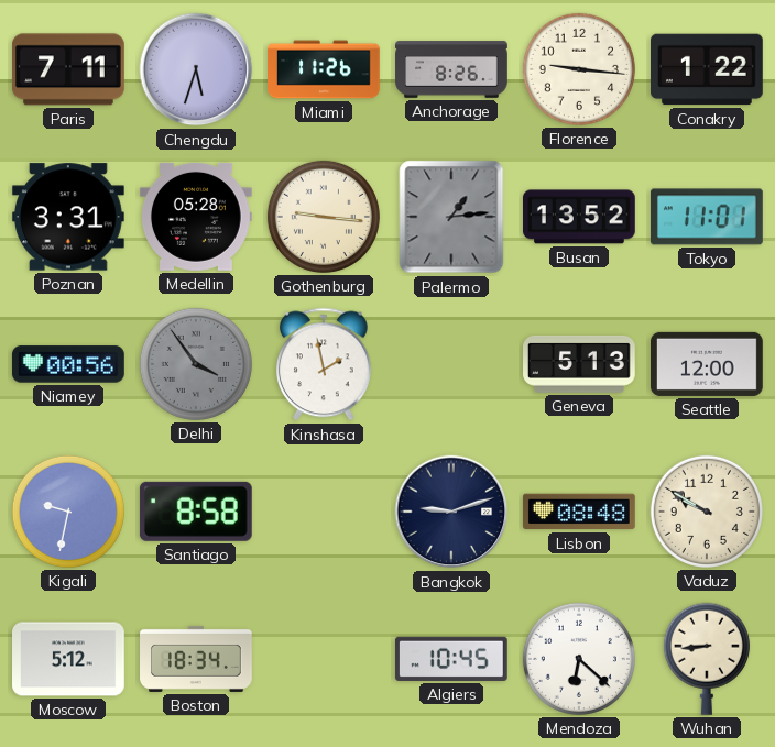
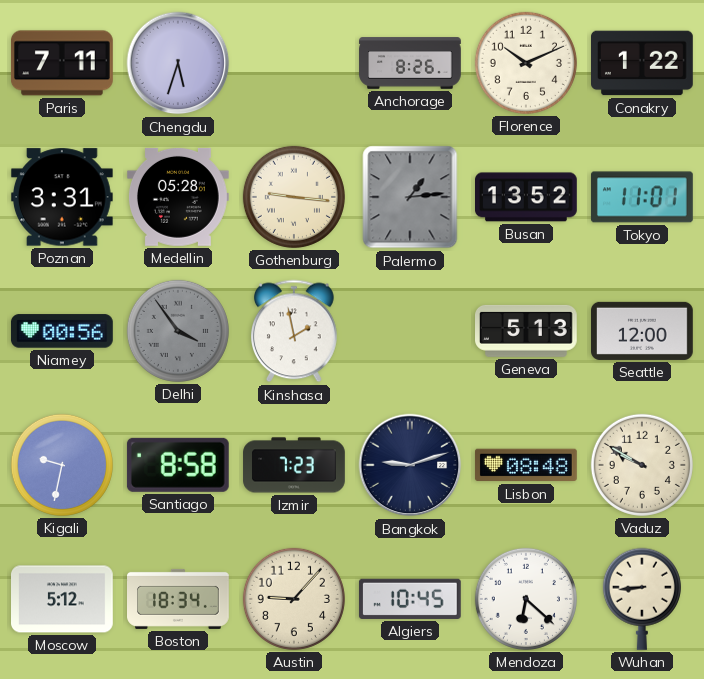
Miami: 11:26 -> none
Florence: 9:16 -> 10:11
Izmir: none -> 7:23
Austin: none -> 9:07
